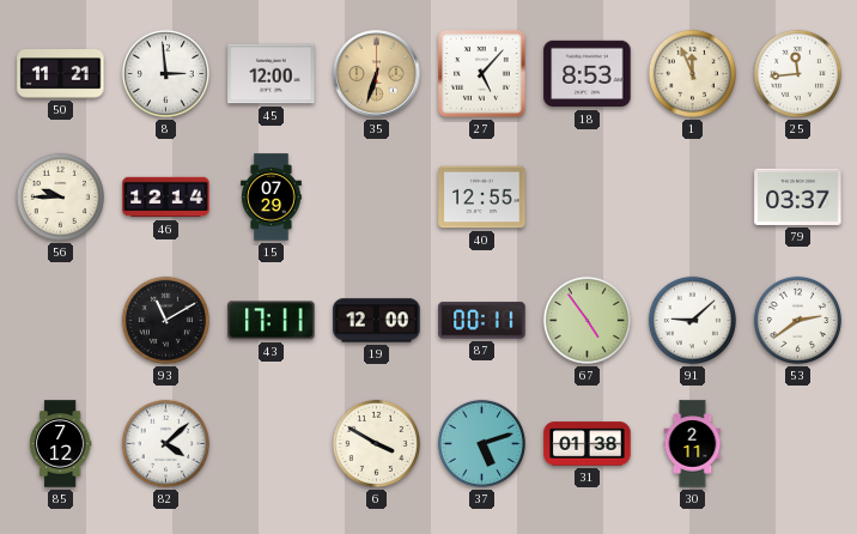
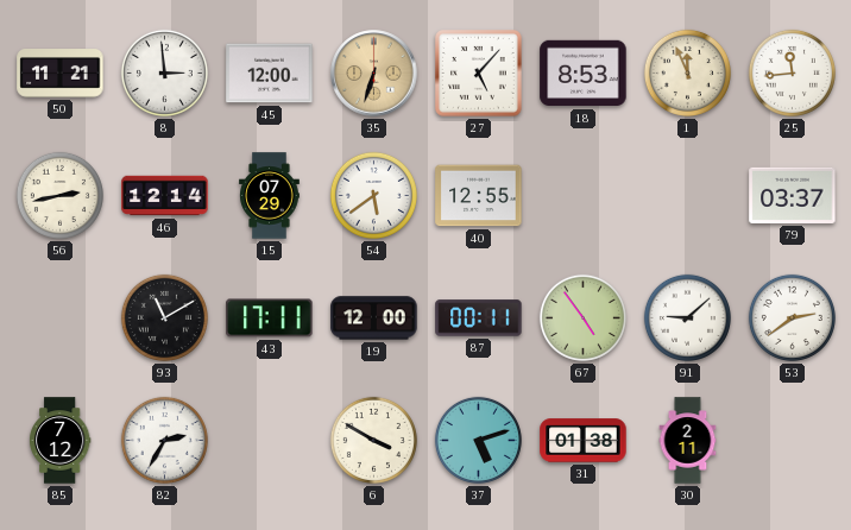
56: 9:45 -> 2:43
54: none -> 5:39
82: 4:08 -> 2:35
